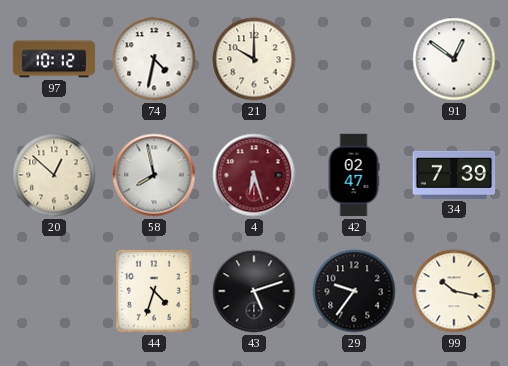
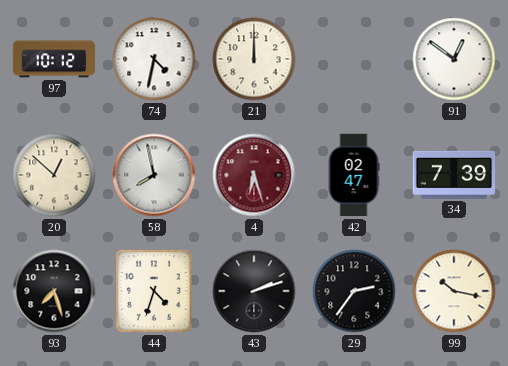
21: 10:00 -> 12:00
93: none -> 7:27
43: 5:12 -> 2:12
29: 9:36 -> 2:36
